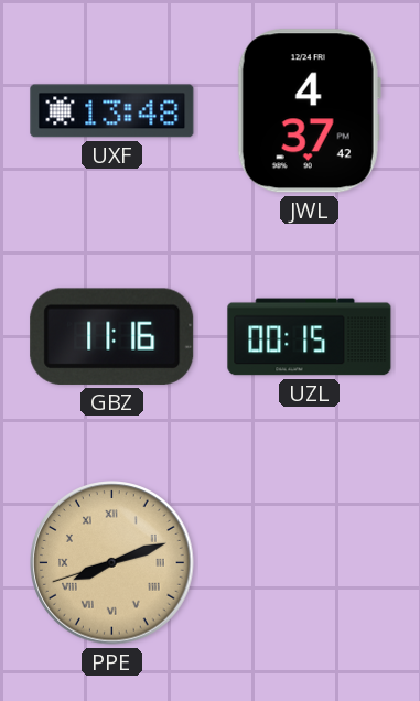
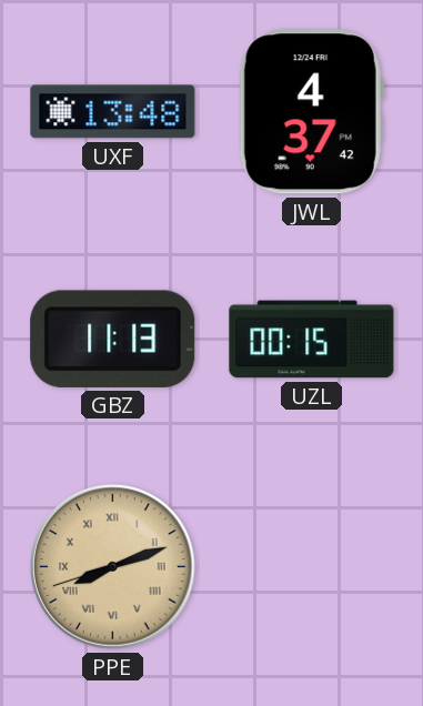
GBZ: 11:16 -> 11:13
